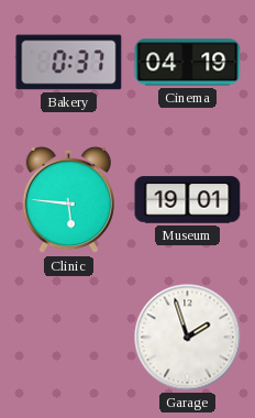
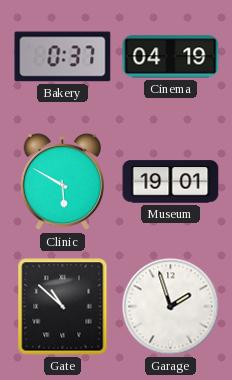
Clinic: 5:46 -> 5:50
Gate: none -> 10:52
